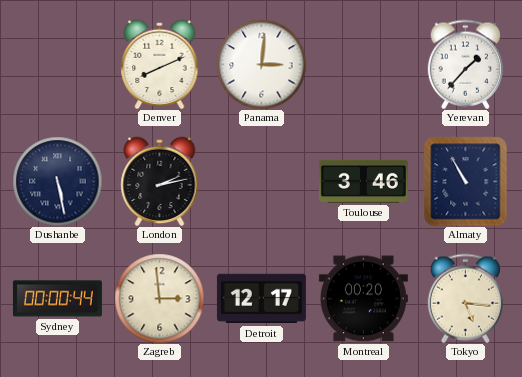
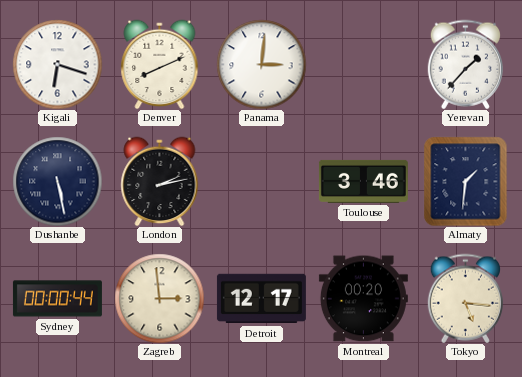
Kigali: none -> 6:18
Almaty: 10:55 -> 1:31
